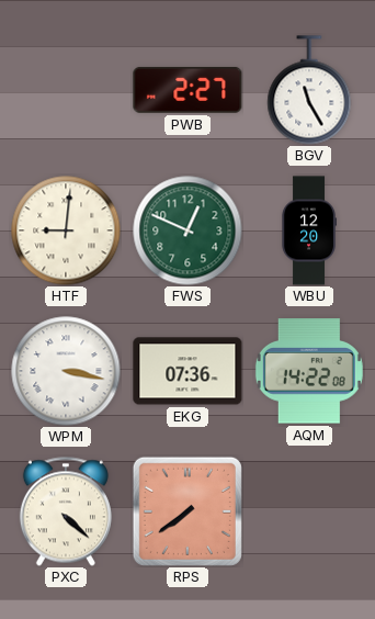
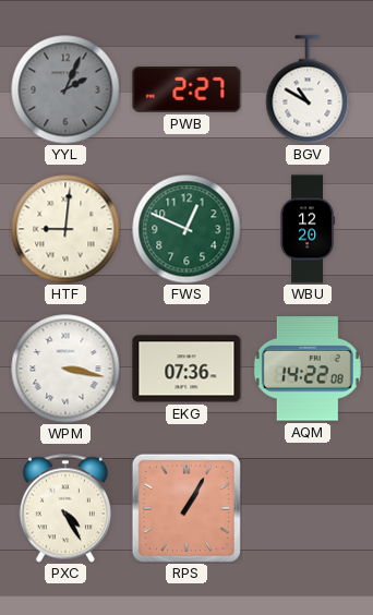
YYL: none -> 2:04
BGV: 11:25 -> 10:50
PXC: 4:22 -> 4:25
RPS: 7:39 -> 1:05
